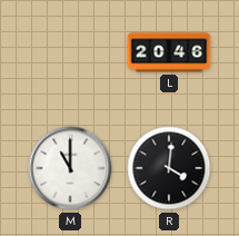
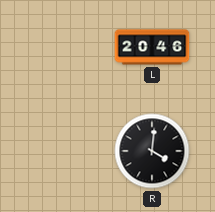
M: 11:00 -> none
